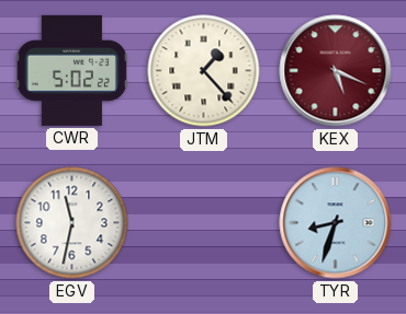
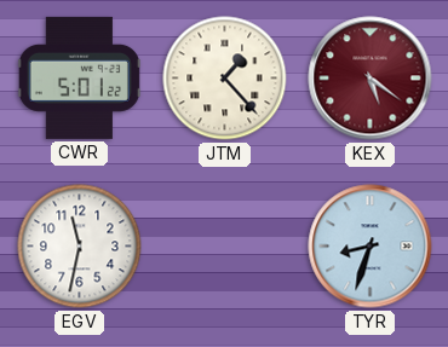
CWR: 5:02 -> 5:01
KEX: 5:19 -> 5:21
